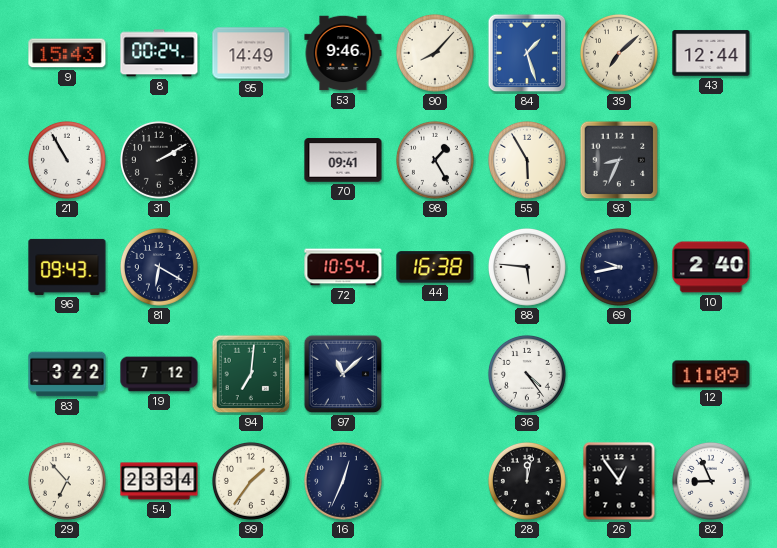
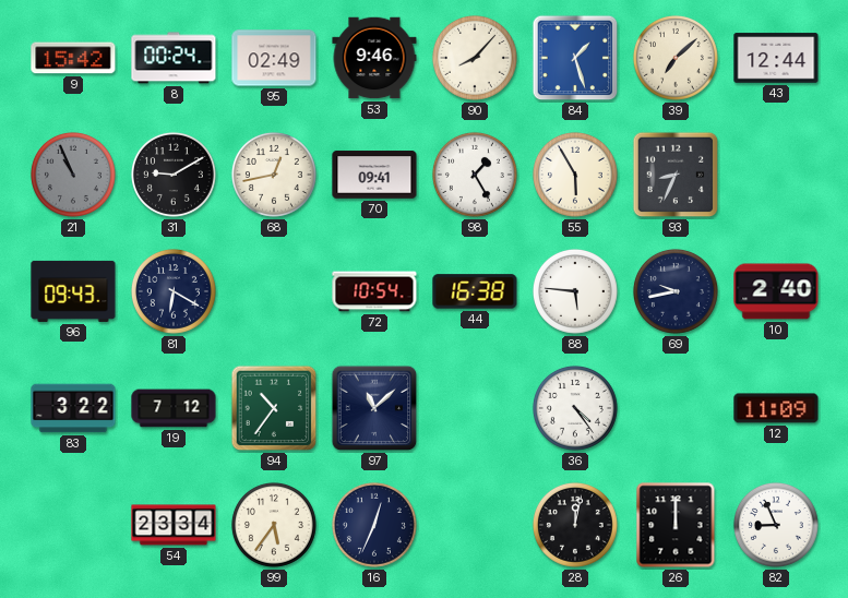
9: 15:43 -> 15:42
95: 14:49 -> 02:49
21: 10:55 -> 10:56
21 dial: white -> grey
31: 2:10 -> 9:10
68: none -> 12:43
94: 7:01 -> 10:36
29: 6:53 -> none
99: 1:36 -> 5:36
26: 12:54 -> 12:00
